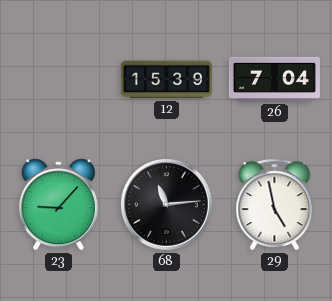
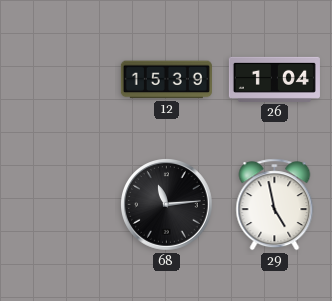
26: 7:04 -> 1:04
23: 9:07 -> none
